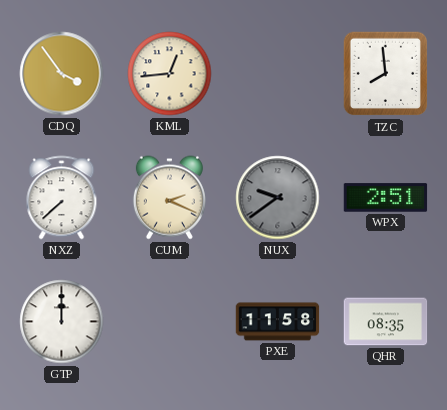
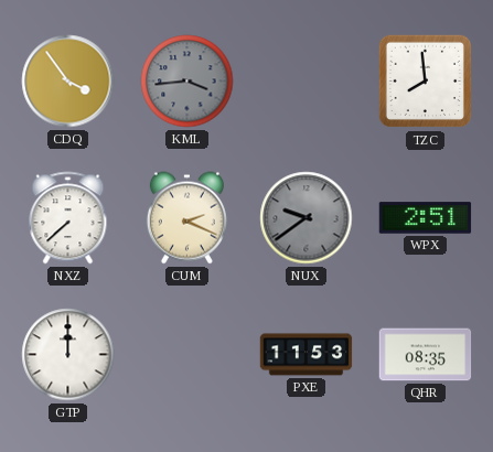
KML: 12:44 -> 3:44
KML dial: cream -> grey
PXE: 11:58 -> 11:53
